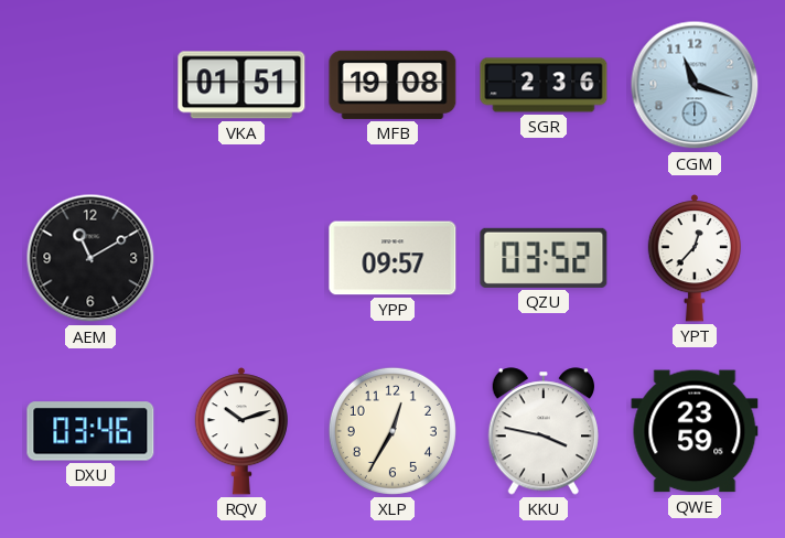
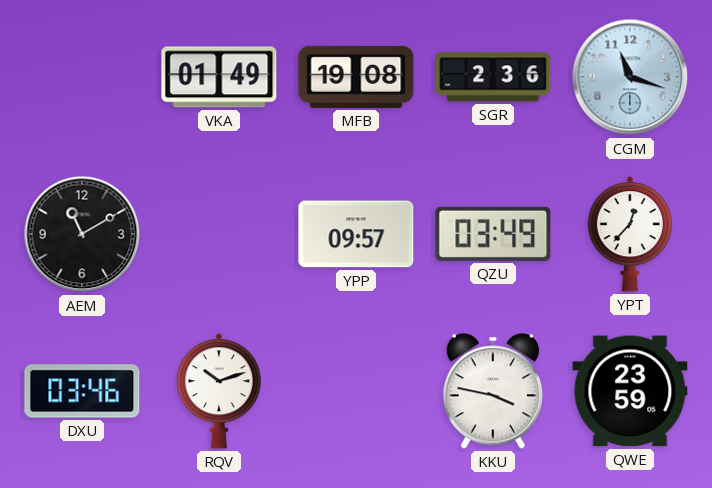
VKA: 01:51 -> 01:49
QZU: 03:52 -> 03:49
XLP: 12:35 -> none
